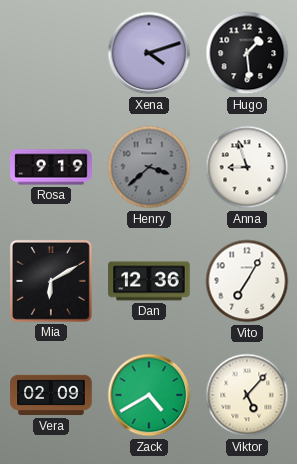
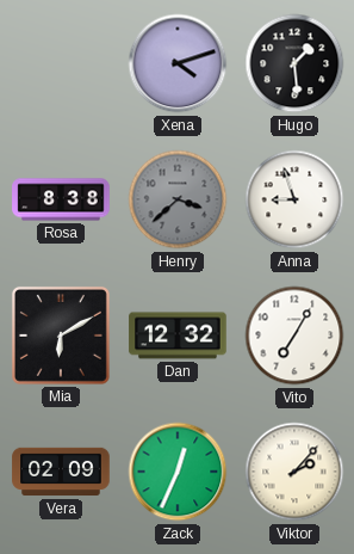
Rosa: 9:19 -> 8:38
Dan: 12:36 -> 12:32
Zack: 4:40 -> 12:34
Viktor: 5:07 -> 2:07
